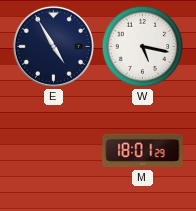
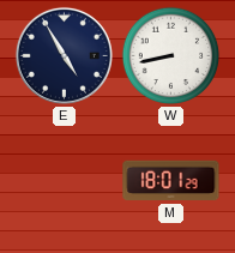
W: 5:17 -> 8:43
